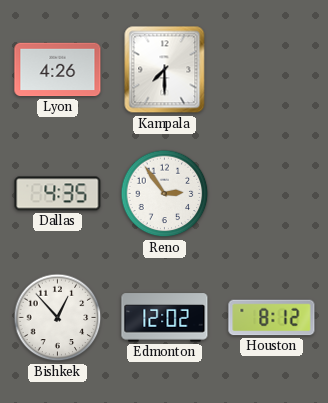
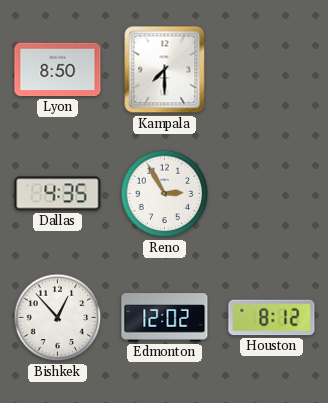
Lyon: 4:26 -> 8:50
Reno: 2:54 -> 2:55
